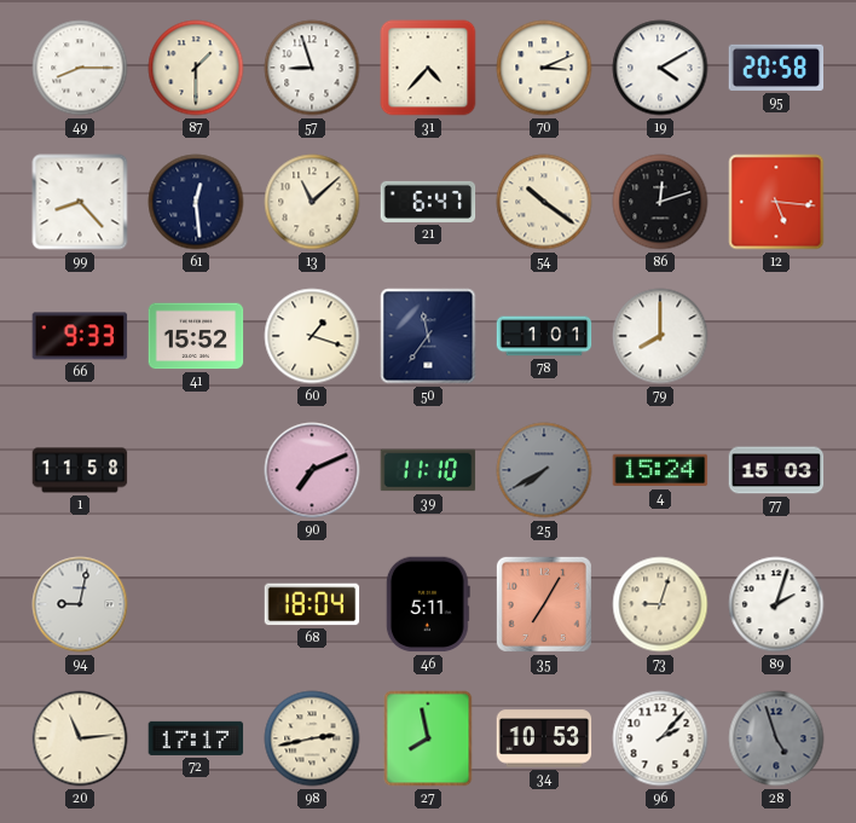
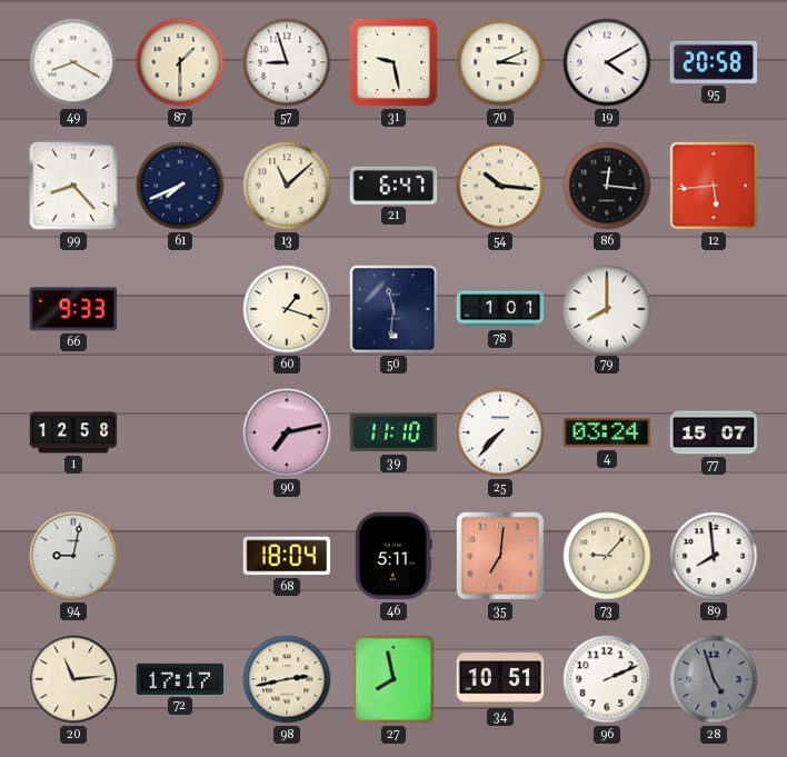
49: 8:15 -> 8:20
31: 4:37 -> 9:28
61: 12:29 -> 7:41
54: 10:21 -> 10:16
86: 12:12 -> 12:16
12: 5:16 -> 5:44
41: 15:52 -> none
50: 11:36 -> 11:31
1: 11:58 -> 12:58
90: 7:11 -> 7:13
25: 7:40 -> 7:37
25 dial: grey -> white
4: 15:24 -> 03:24
77: 15:03 -> 15:07
35: 7:05 -> 7:01
73: 9:03 -> 9:07
89: 2:03 -> 7:59
34: 10:53 -> 10:51
96: 2:07 -> 2:11
